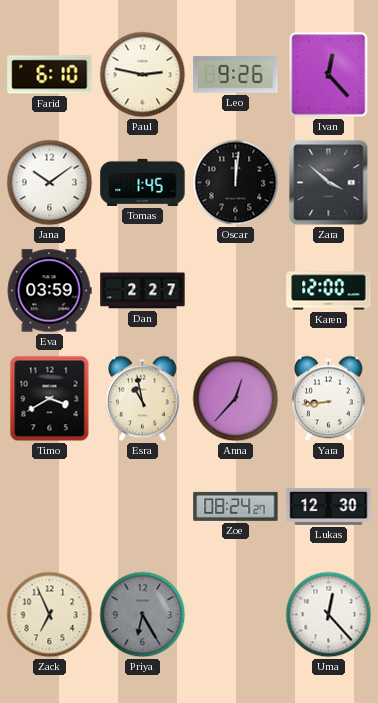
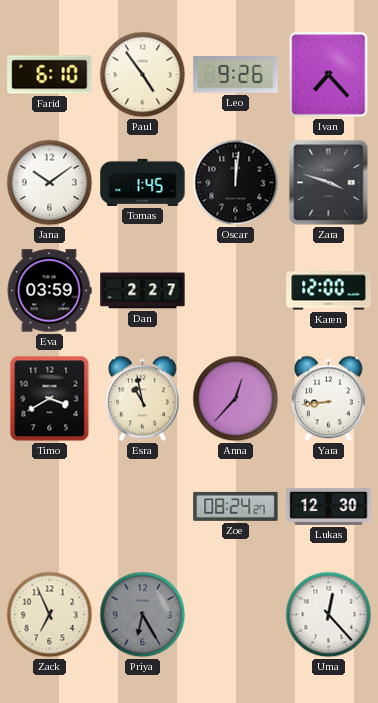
Paul: 2:47 -> 4:54
Ivan: 12:23 -> 7:23
Zara: 3:52 -> 3:48
